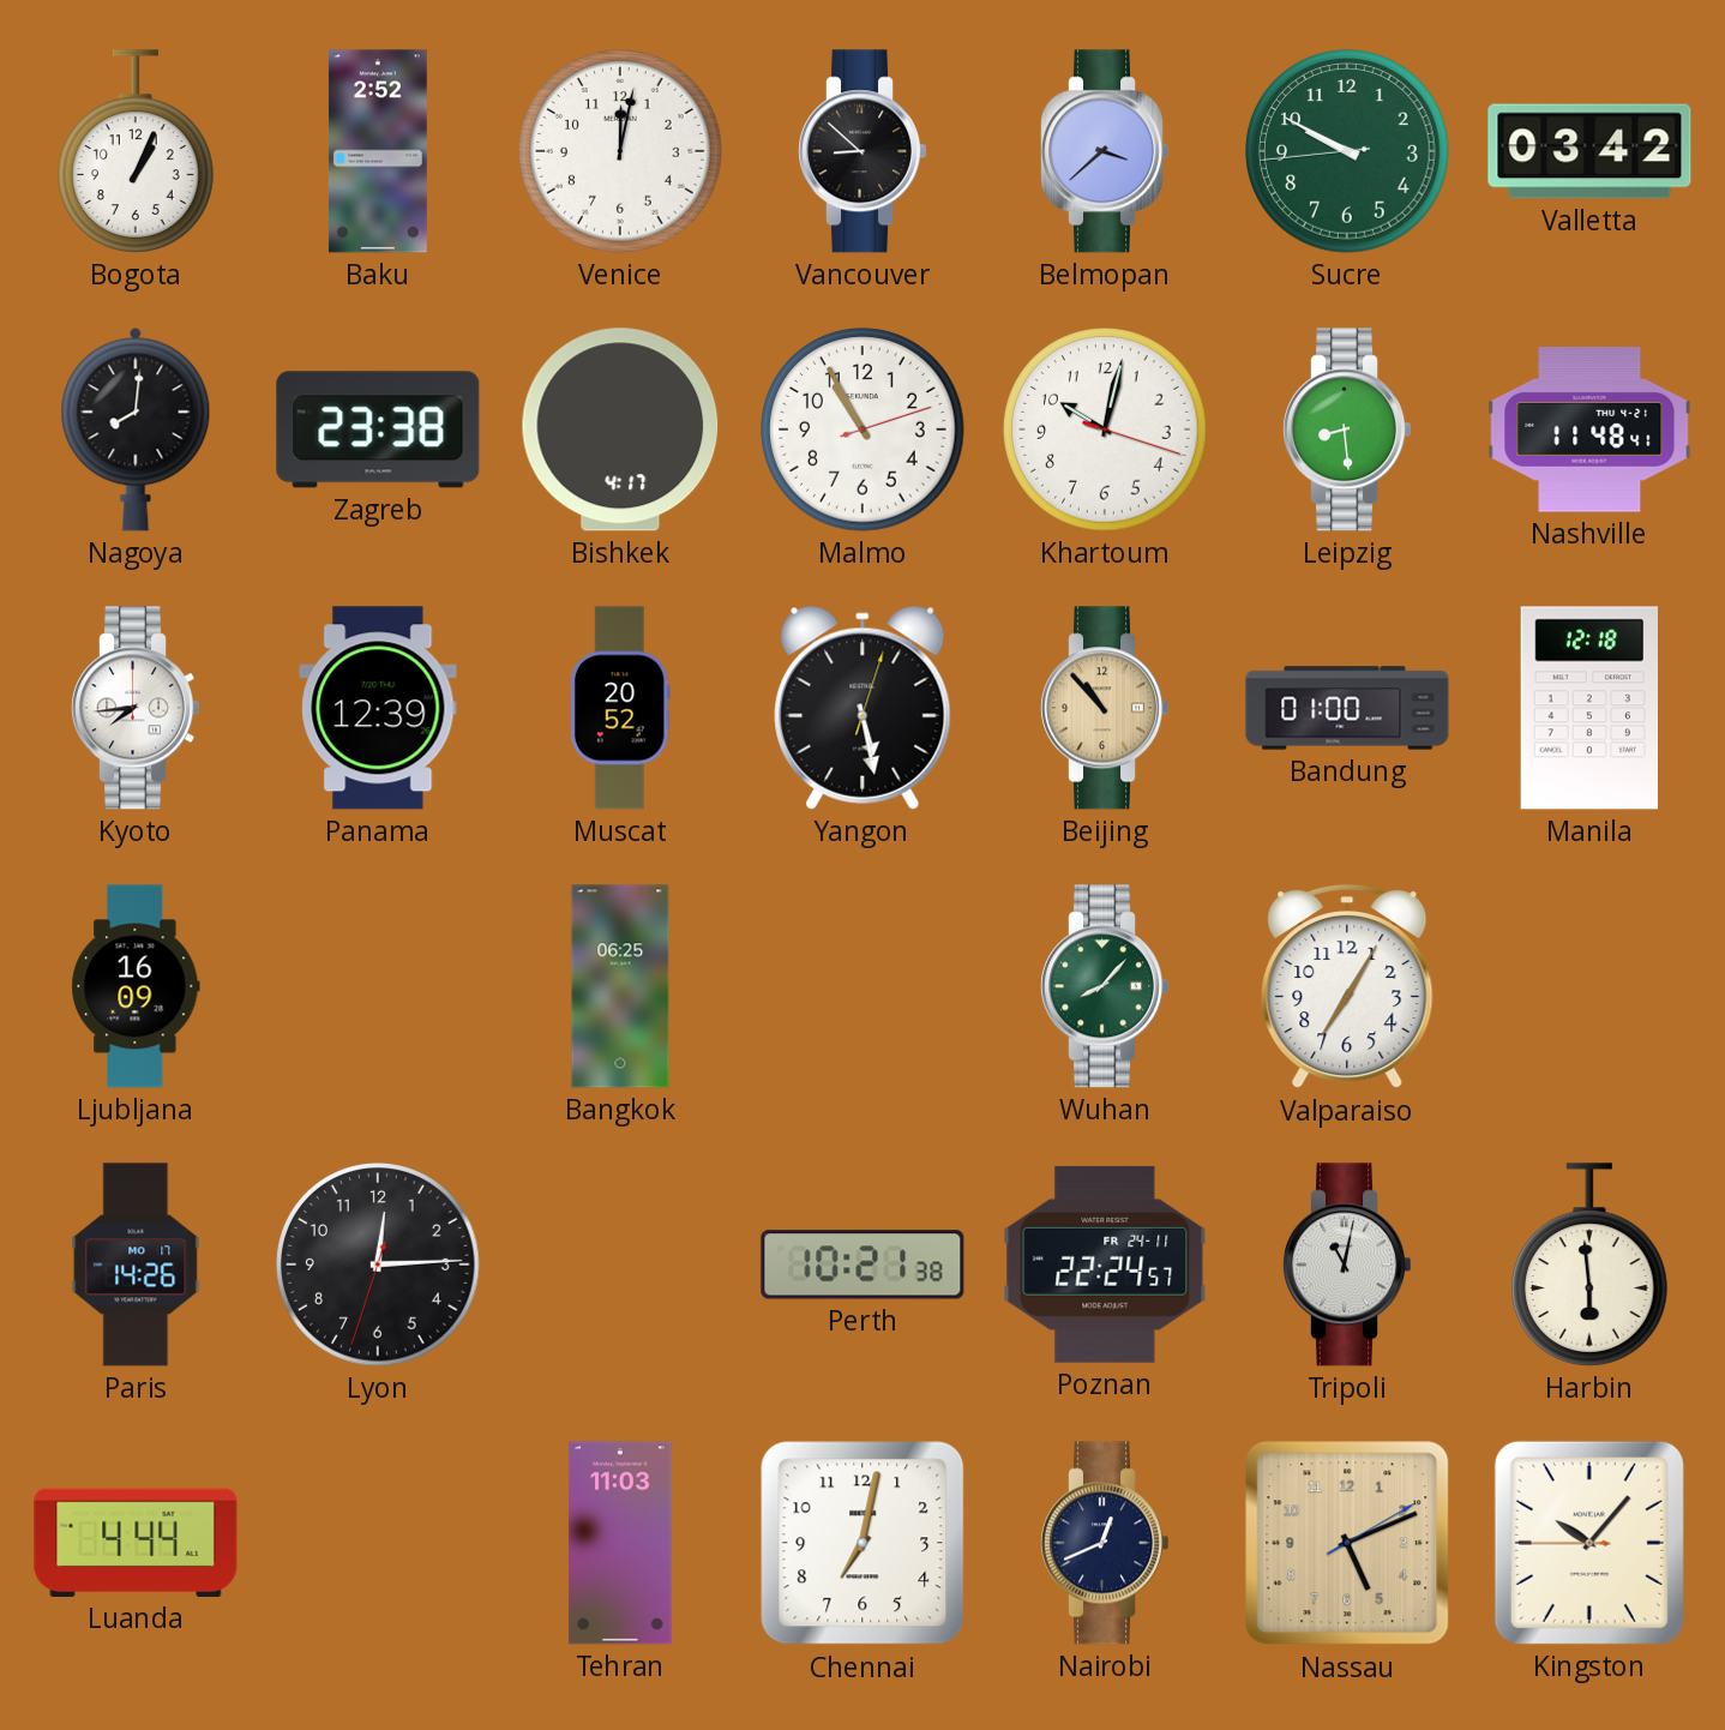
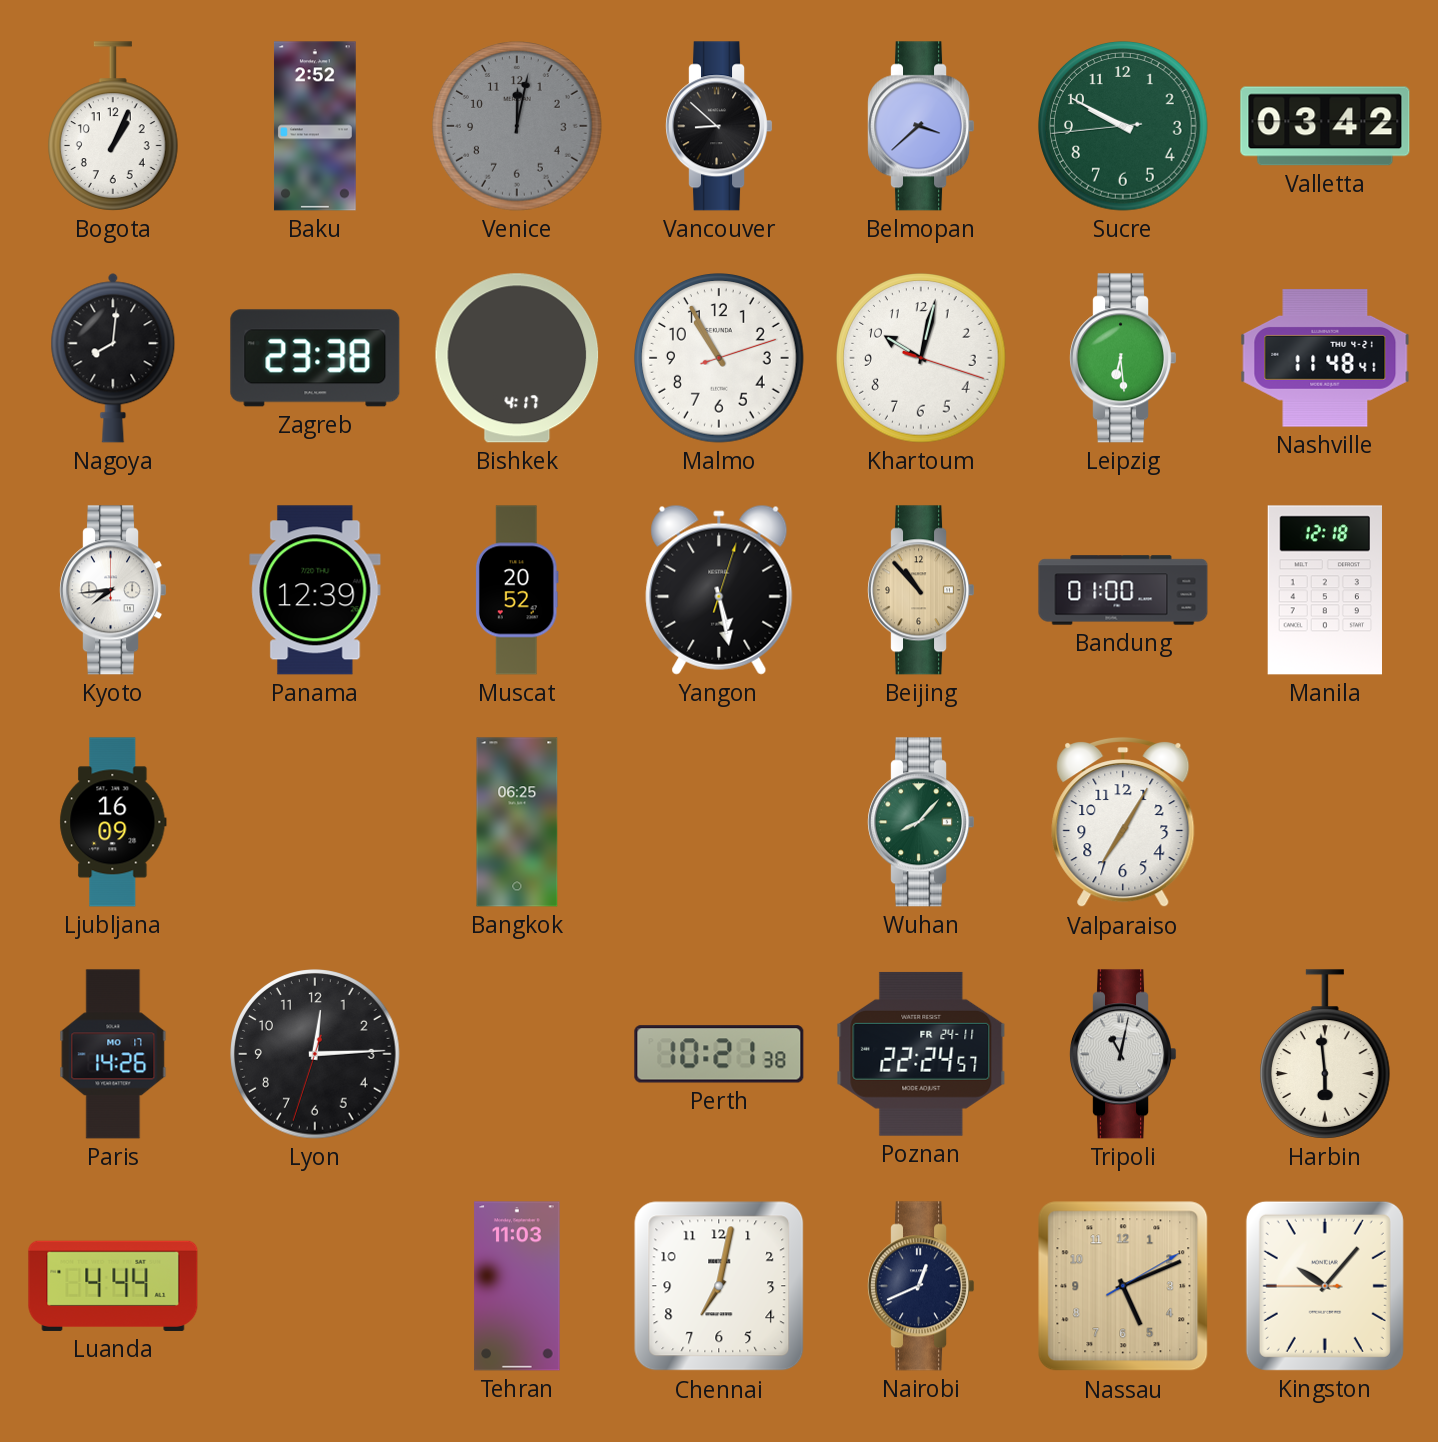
Venice dial: white -> grey
Leipzig: 8:29 -> 6:29
